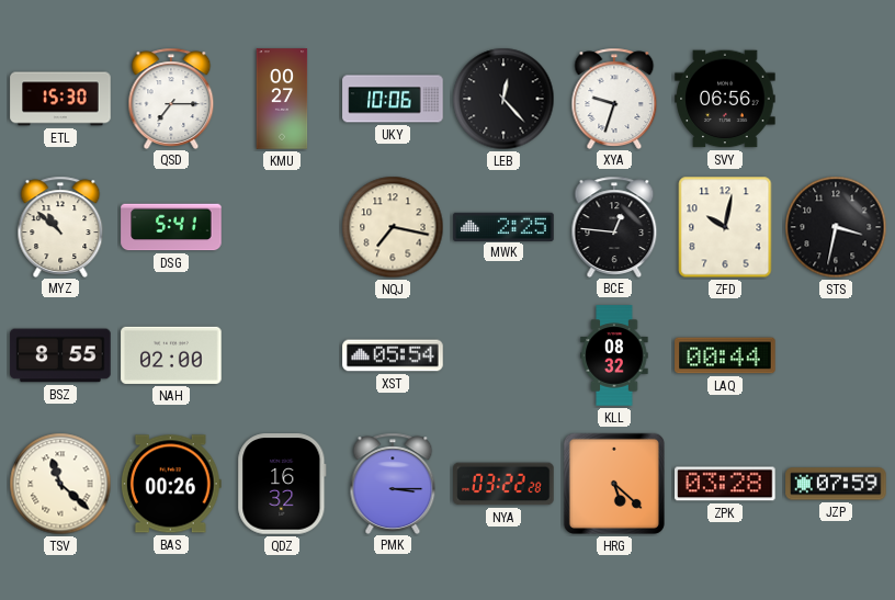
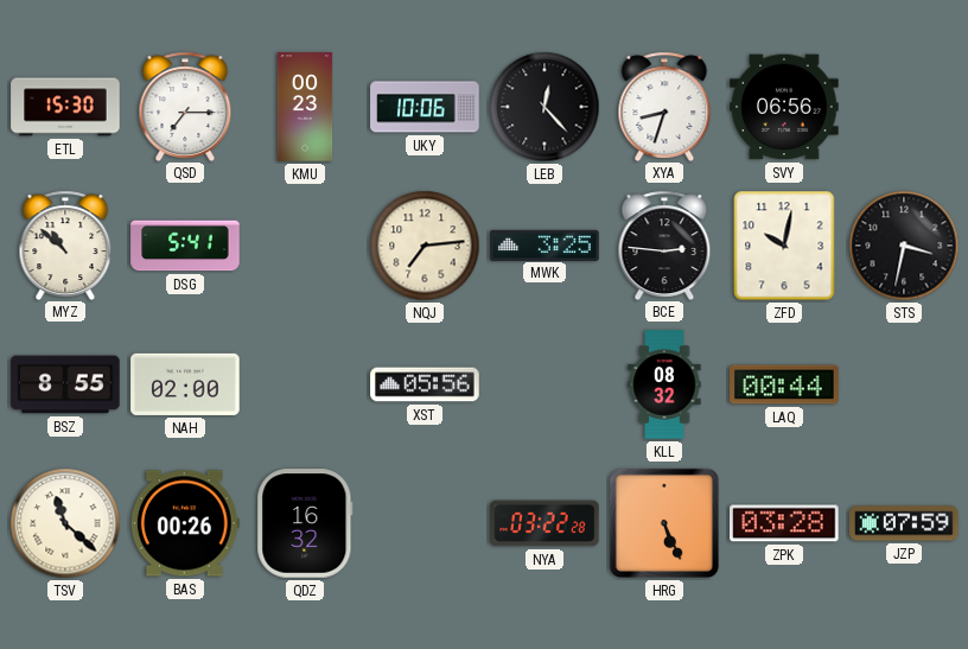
KMU: 00:27 -> 00:23
XYA: 9:33 -> 8:33
NQJ: 7:17 -> 7:14
MWK: 2:25 -> 3:25
BCE: 12:46 -> 2:46
XST: 05:54 -> 05:56
PMK: 3:15 -> none
HRG: 5:22 -> 5:26
